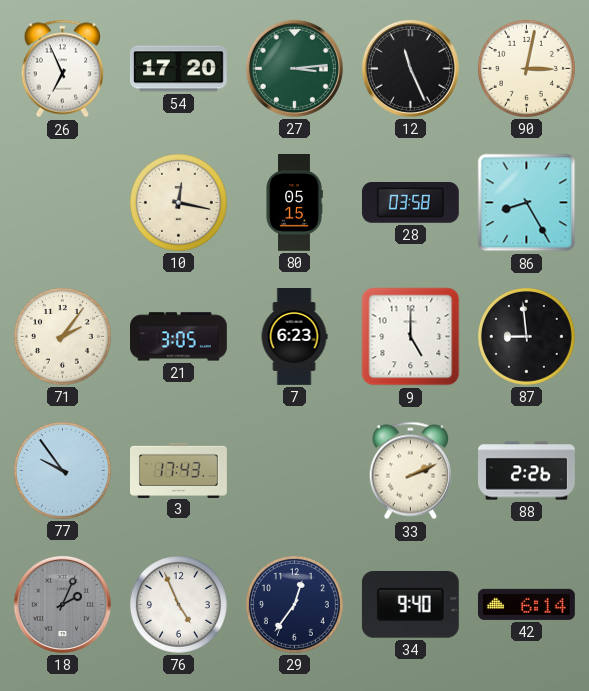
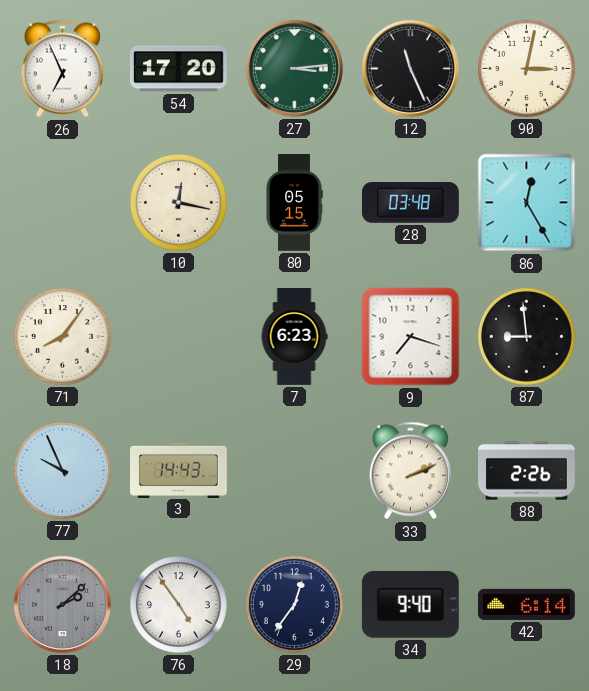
28: 03:58 -> 03:48
86: 8:25 -> 12:25
71: 2:06 -> 8:06
21: 3:05 -> none
9: 5:00 -> 7:18
77: 9:54 -> 9:56
3: 17:43 -> 14:43
18: 2:04 -> 2:08
76: 4:56 -> 4:54
